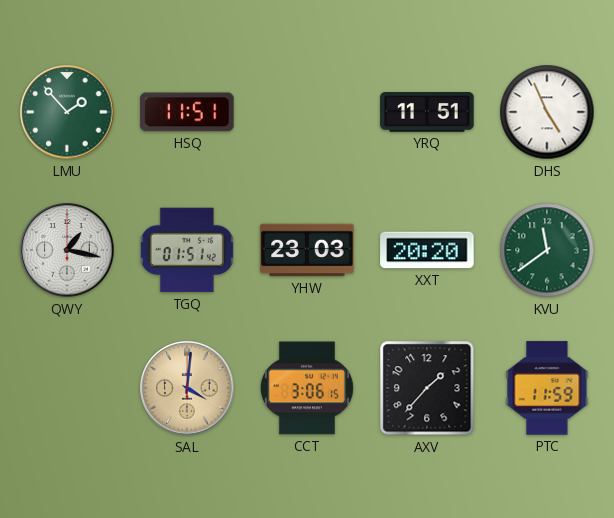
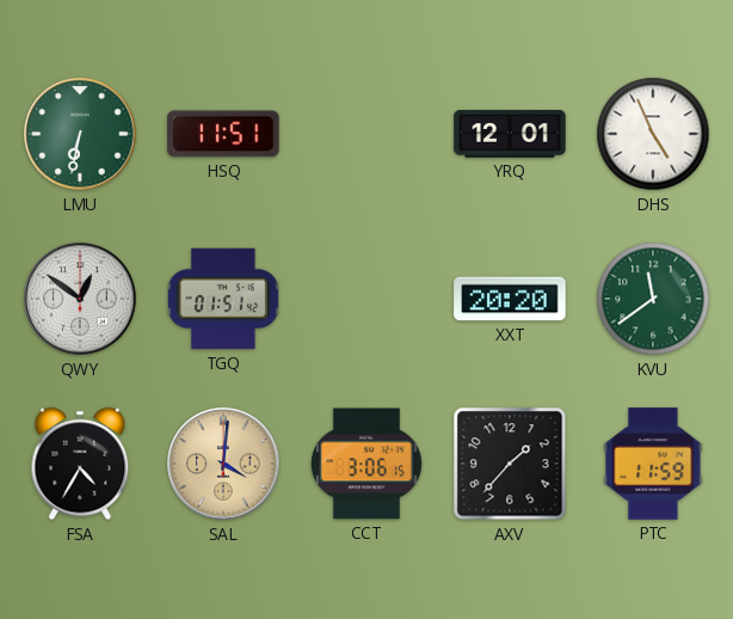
LMU: 1:53 -> 6:32
YRQ: 11:51 -> 12:01
QWY: 1:17 -> 12:51
YHW: 23:03 -> none
FSA: none -> 4:35
